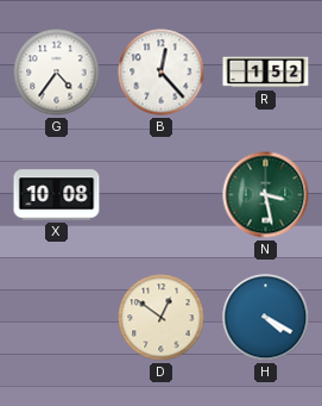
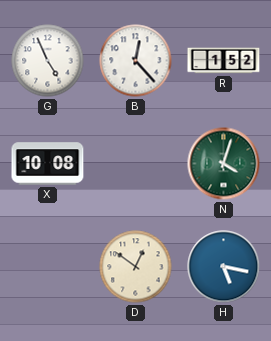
G: 4:36 -> 4:56
N: 3:28 -> 4:03
H: 4:20 -> 5:17
